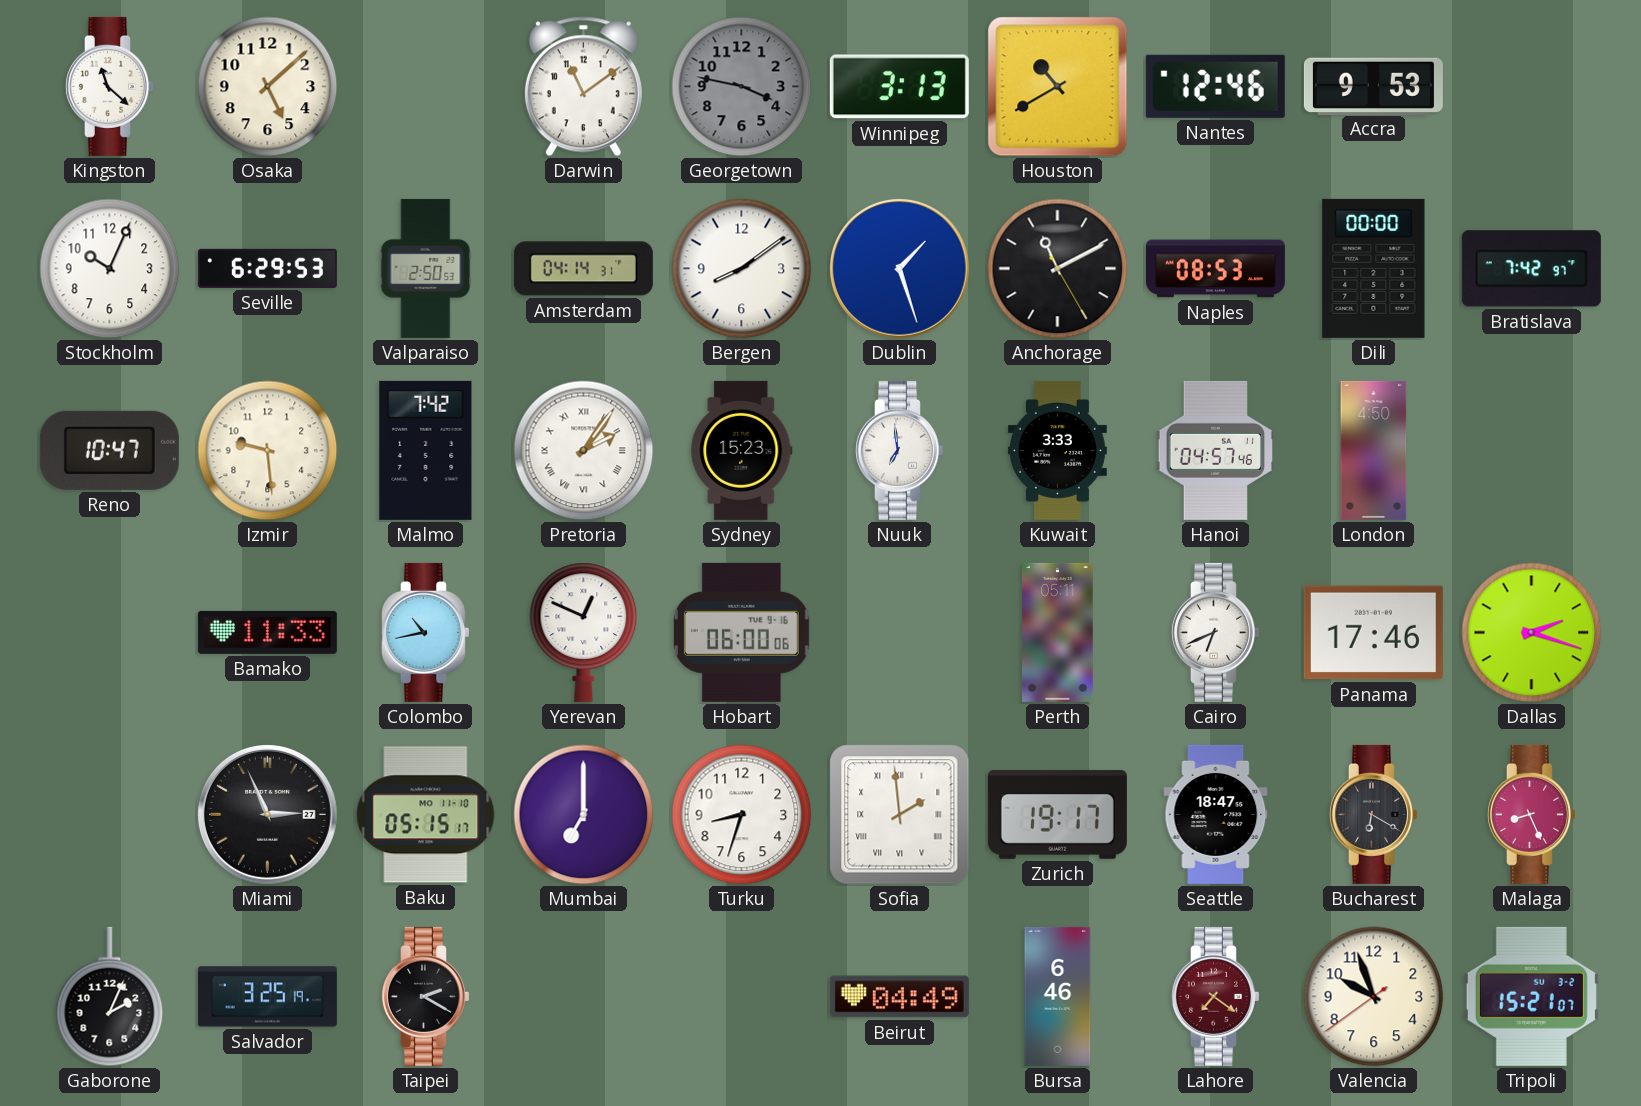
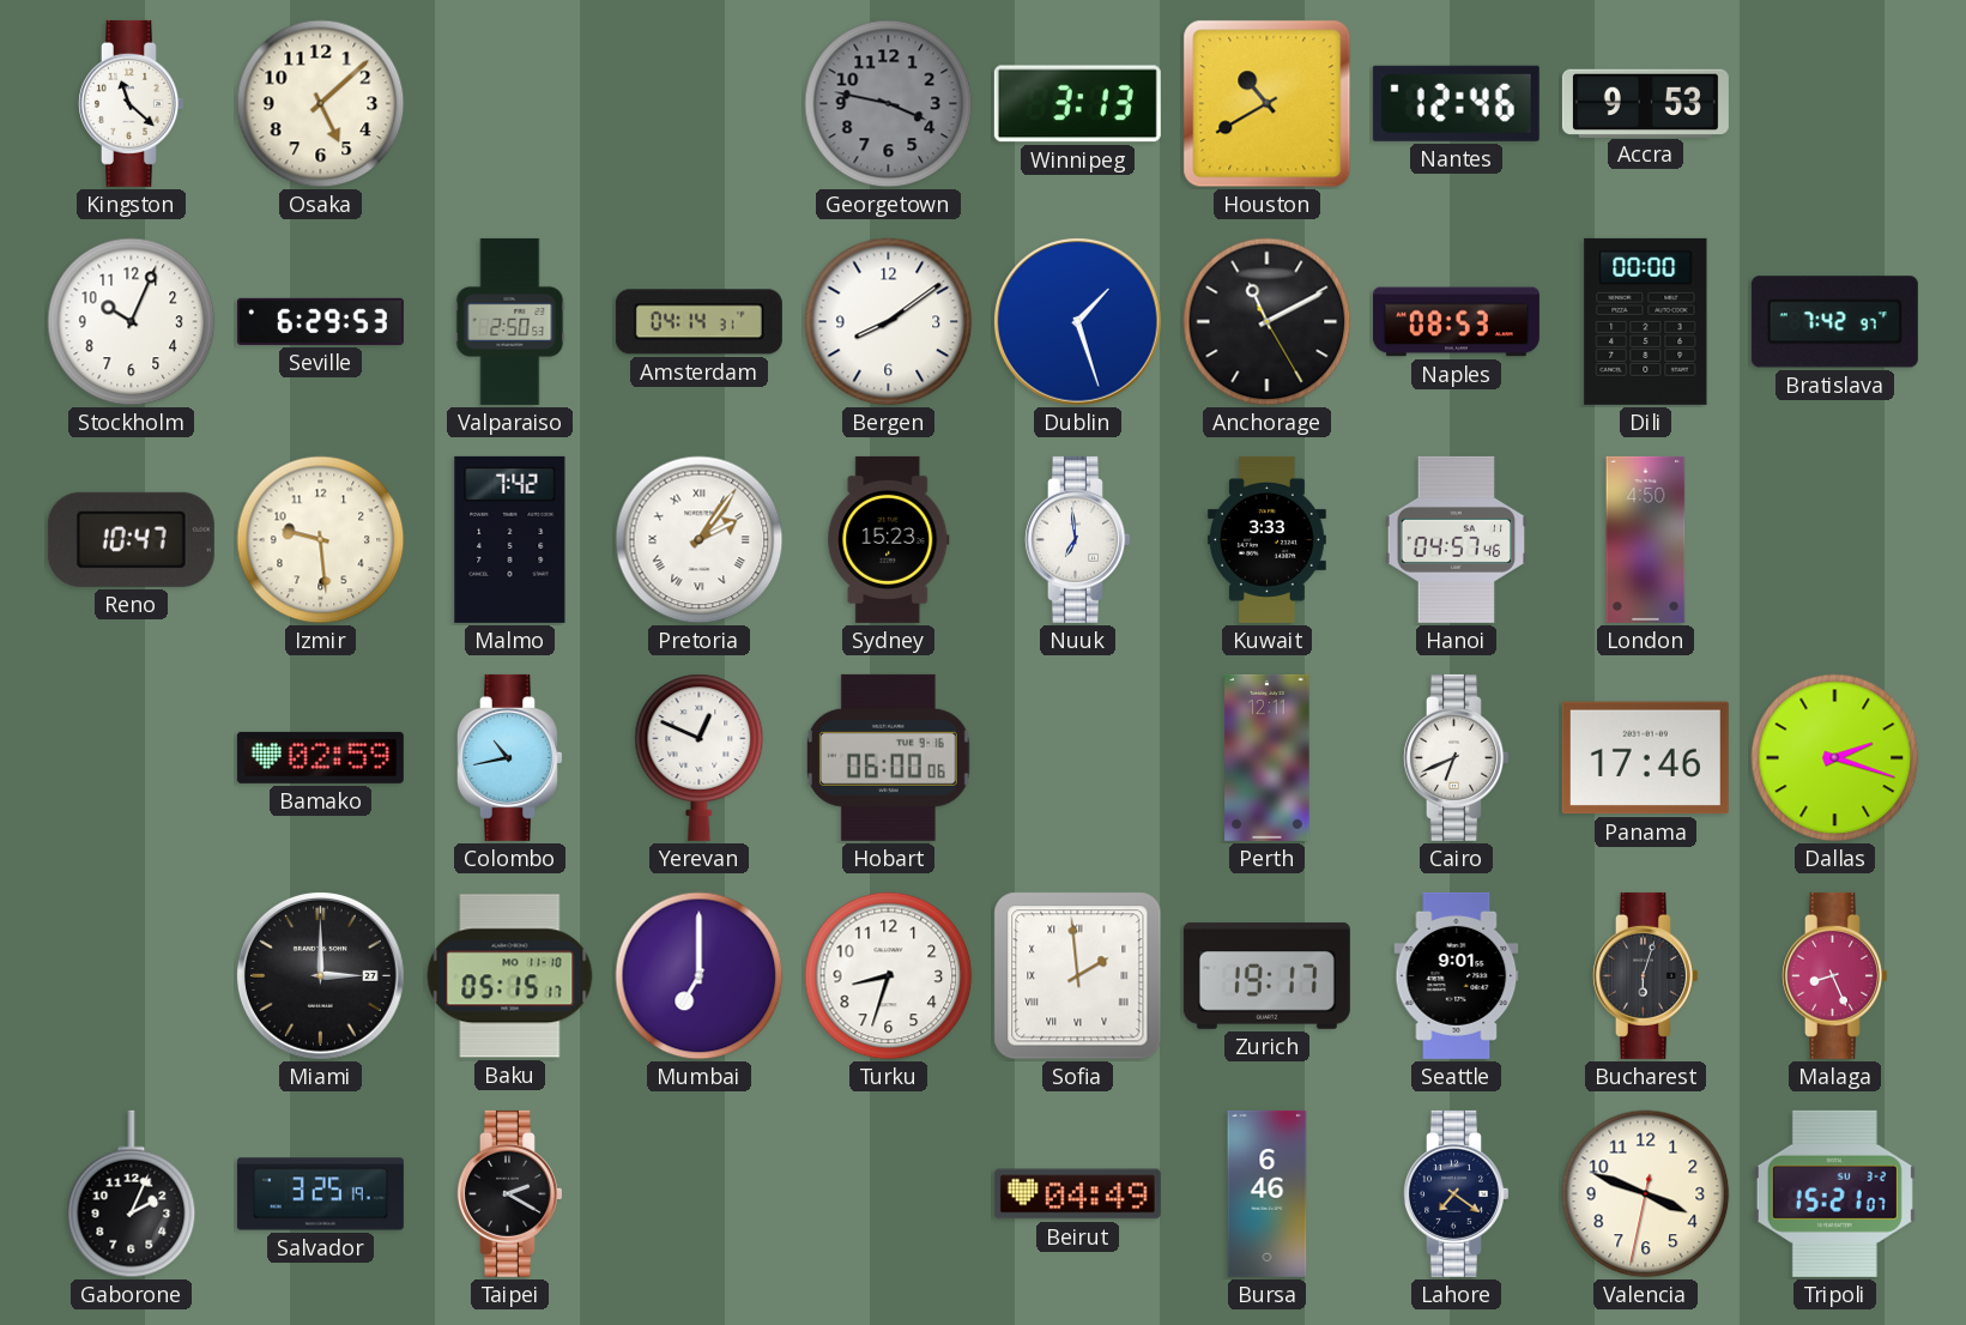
Darwin: 11:09 -> none
Bamako: 11:33 -> 02:59
Perth: 05:11 -> 12:11
Miami: 2:56 -> 3:00
Seattle: 18:47 -> 9:01
Bucharest: 6:20 -> 6:03
Lahore dial: burgundy -> navy
Valencia: 9:56 -> 3:48
